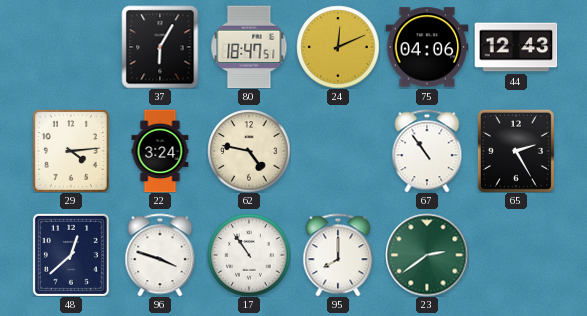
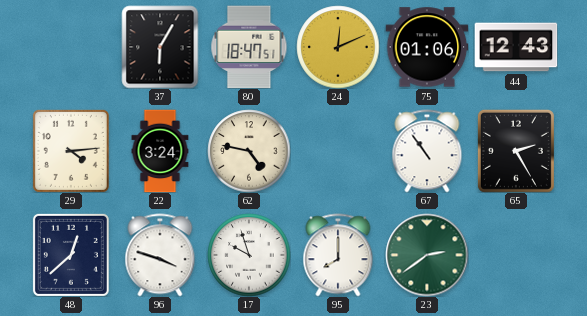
75: 04:06 -> 01:06
17: 10:54 -> 9:57
